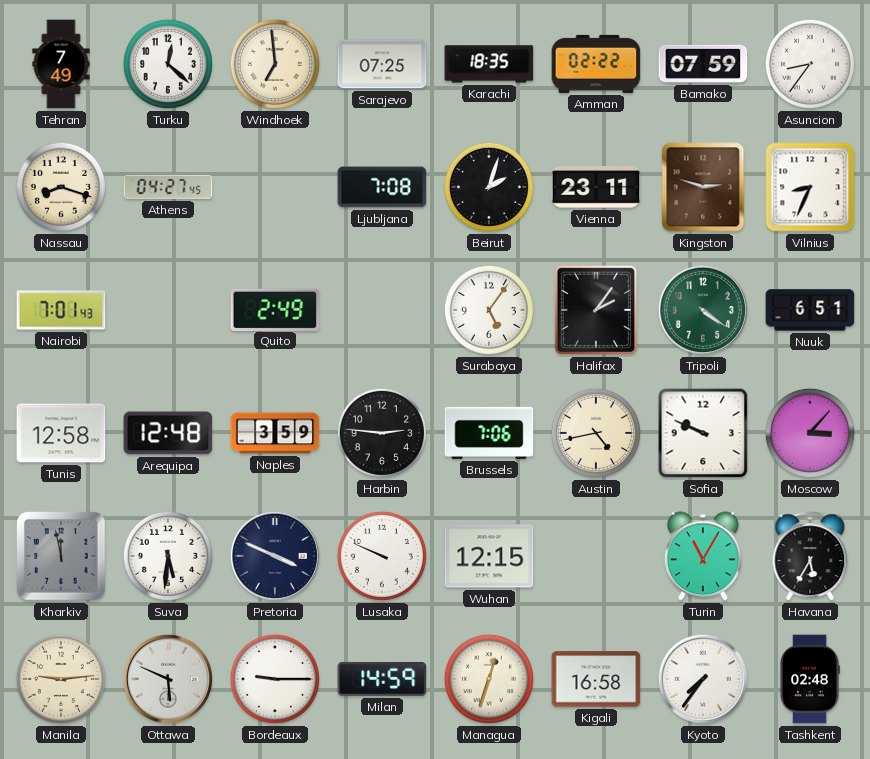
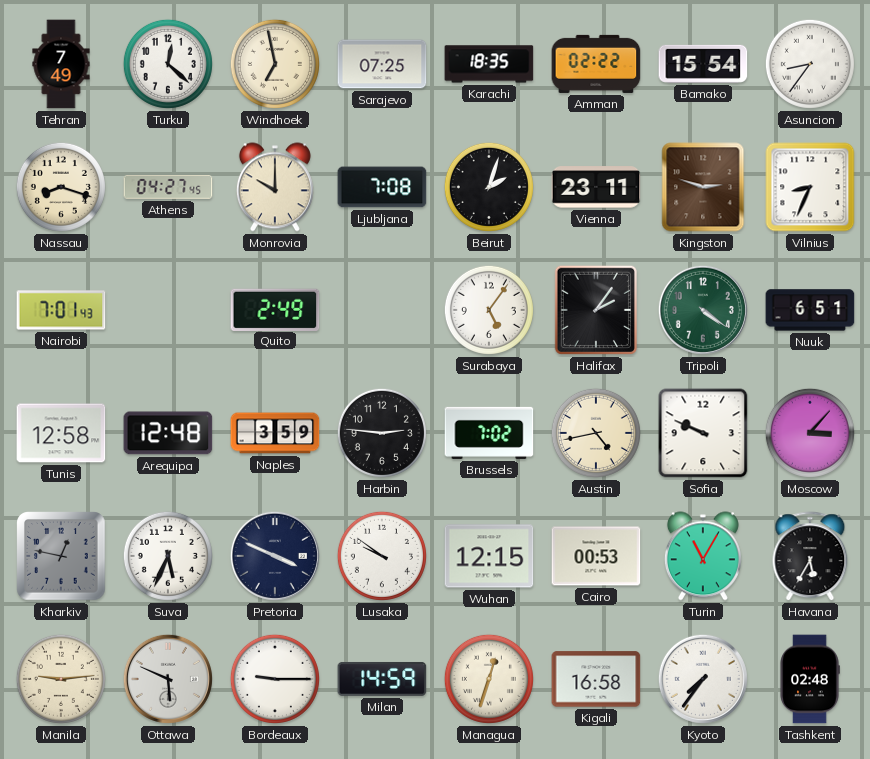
Windhoek: 6:59 -> 6:58
Bamako: 07:59 -> 15:54
Monrovia: none -> 10:00
Brussels: 7:06 -> 7:02
Kharkiv: 11:58 -> 12:47
Suva: 5:31 -> 5:34
Lusaka: 9:49 -> 9:51
Cairo: none -> 00:53
